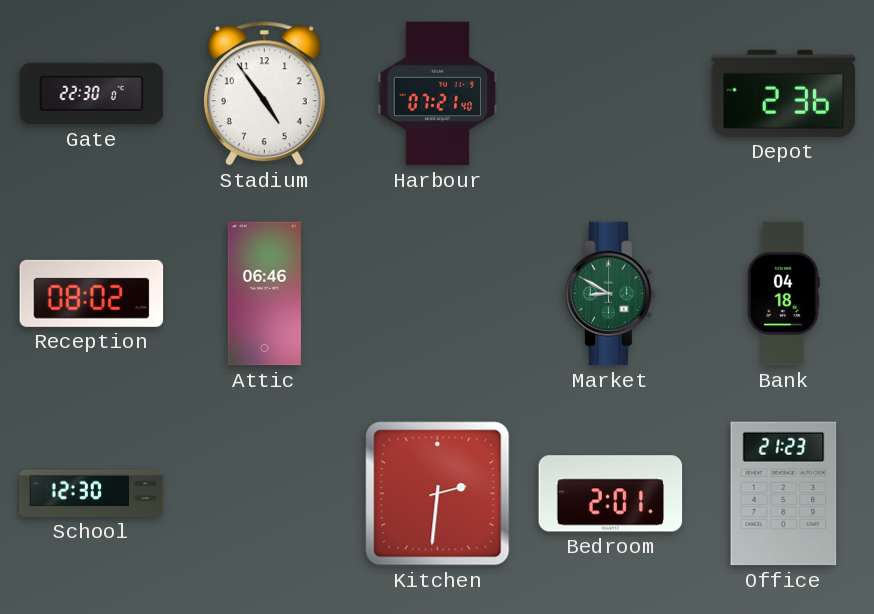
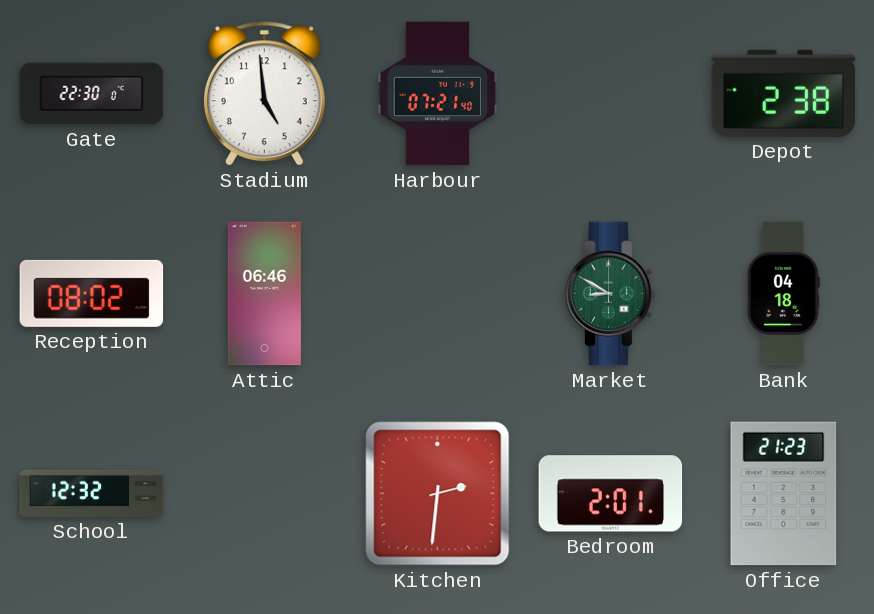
Stadium: 4:54 -> 4:59
Depot: 2:36 -> 2:38
School: 12:30 -> 12:32
